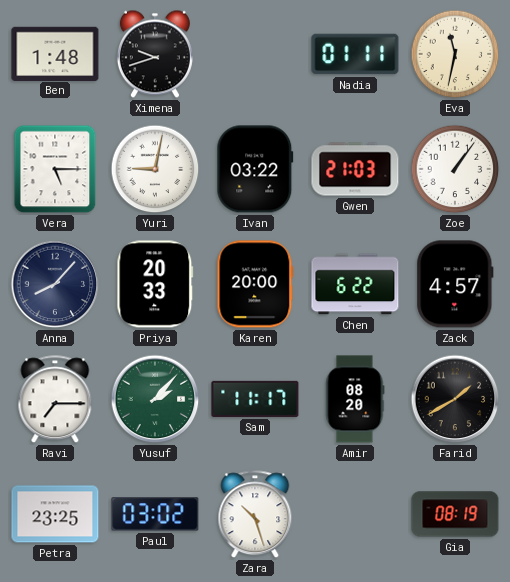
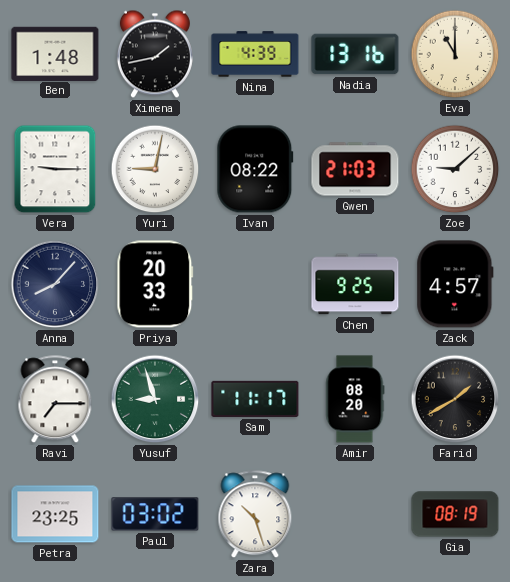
Ximena: 9:42 -> 1:43
Nina: none -> 4:39
Nadia: 01:11 -> 13:16
Eva: 11:32 -> 11:00
Vera: 5:15 -> 9:15
Ivan: 03:22 -> 08:22
Zoe: 1:06 -> 9:08
Karen: 20:00 -> none
Chen: 6:22 -> 9:25
Yusuf: 2:07 -> 8:57
